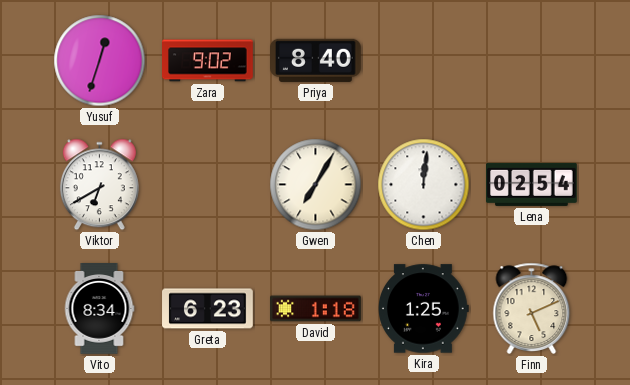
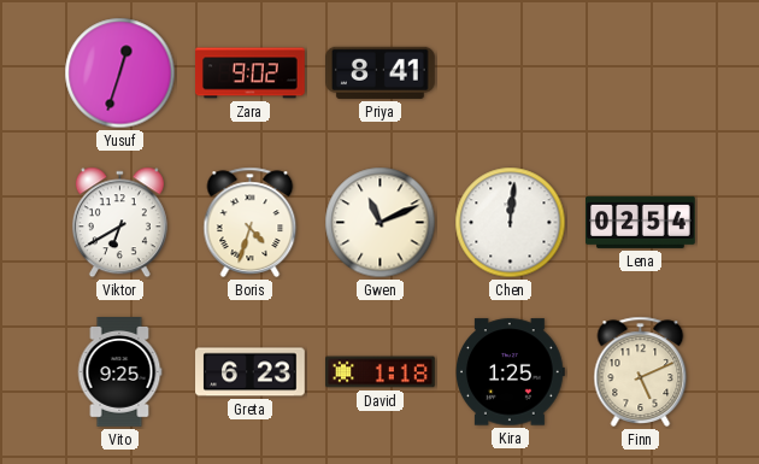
Priya: 8:40 -> 8:41
Boris: none -> 4:33
Gwen: 7:05 -> 11:11
Vito: 8:34 -> 9:25
